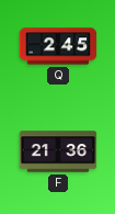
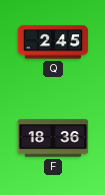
F: 21:36 -> 18:36
